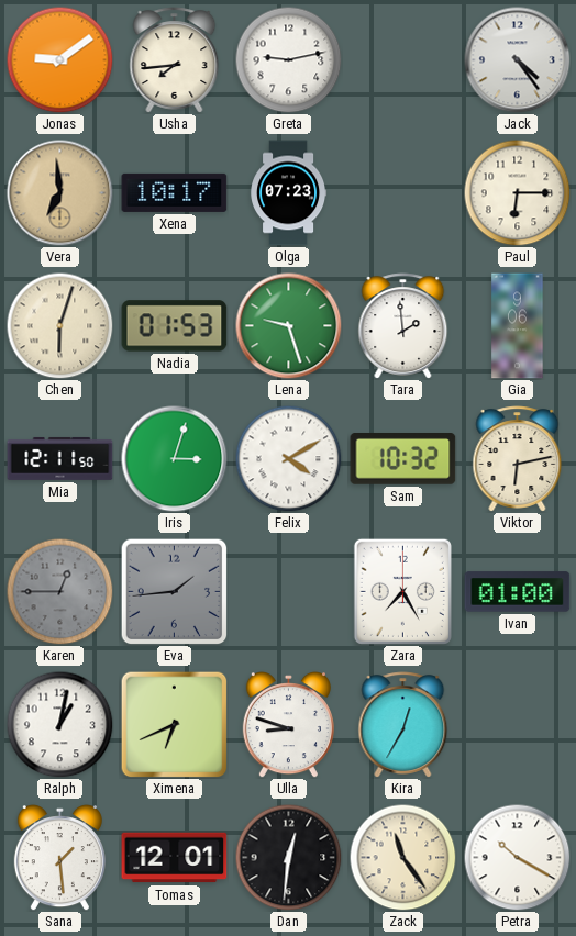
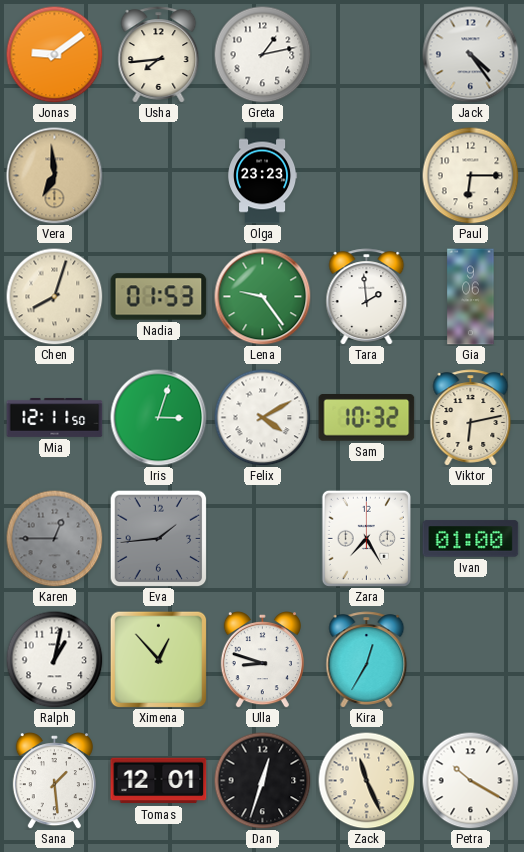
Greta: 9:13 -> 1:13
Xena: 10:17 -> none
Olga: 07:23 -> 23:23
Chen: 6:03 -> 8:03
Lena: 9:27 -> 9:24
Ximena: 6:41 -> 12:53
Dan: 12:31 -> 12:33
Zack: 11:24 -> 11:26
